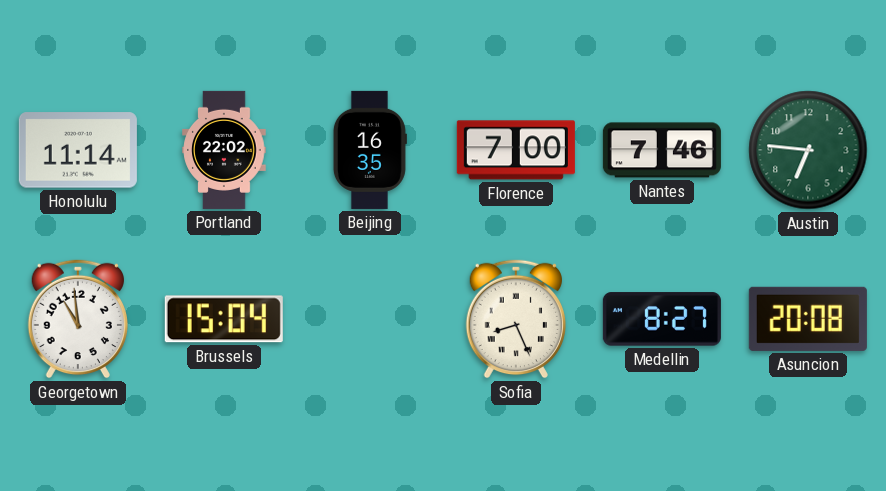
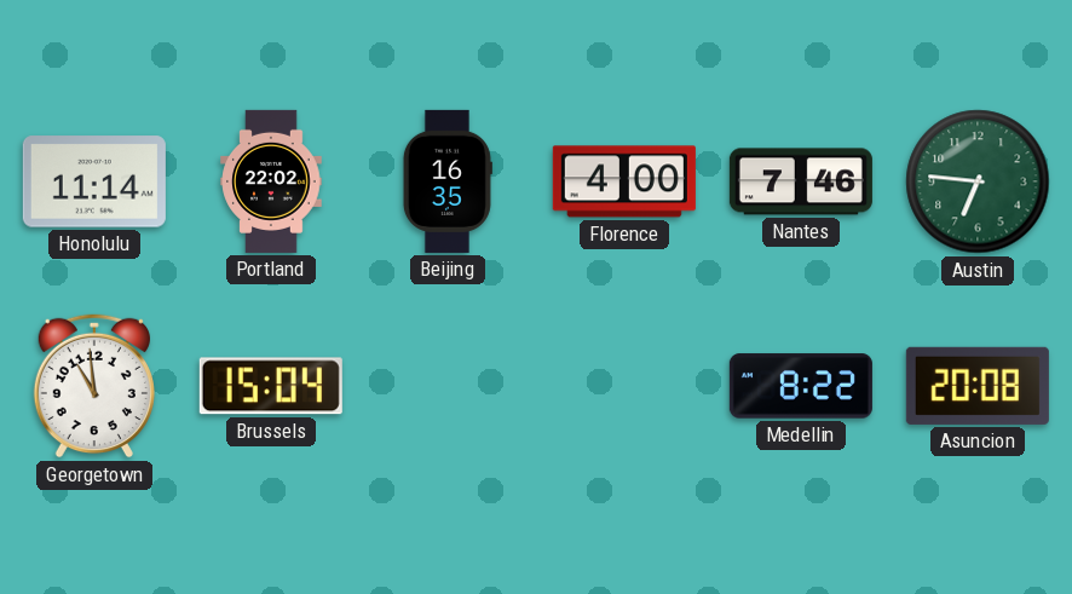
Florence: 7:00 -> 4:00
Sofia: 8:26 -> none
Medellin: 8:27 -> 8:22
